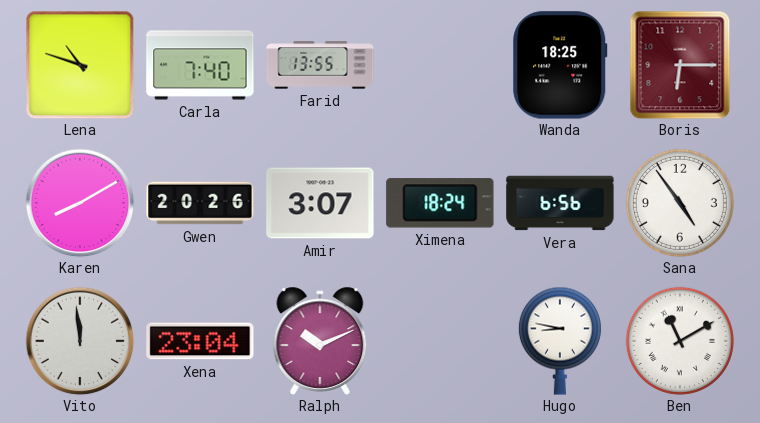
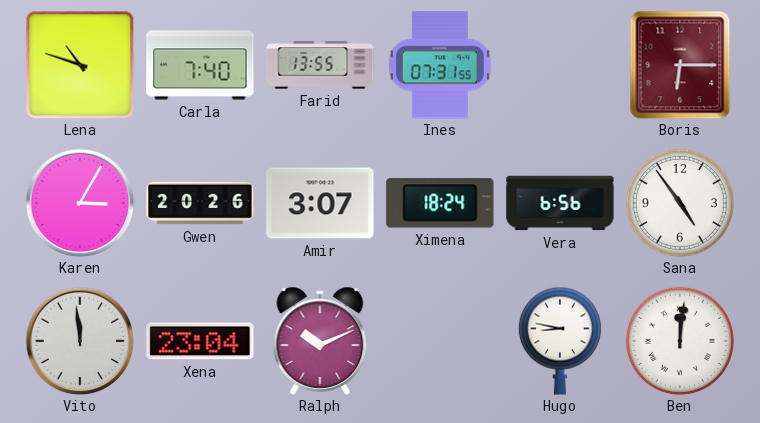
Ines: none -> 07:31
Wanda: 18:25 -> none
Karen: 8:10 -> 3:05
Ben: 11:10 -> 12:01
